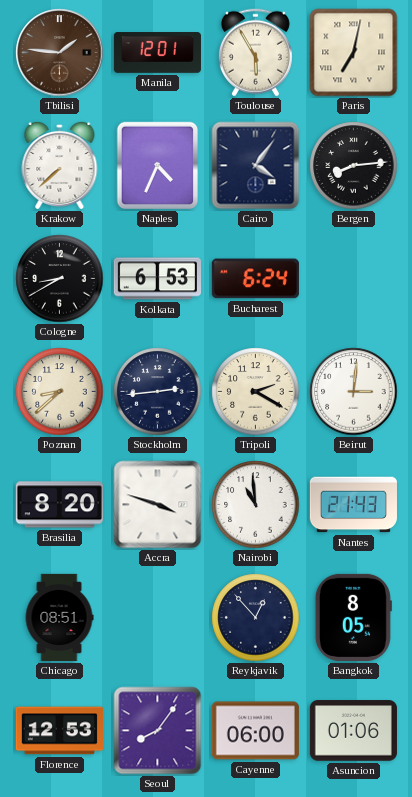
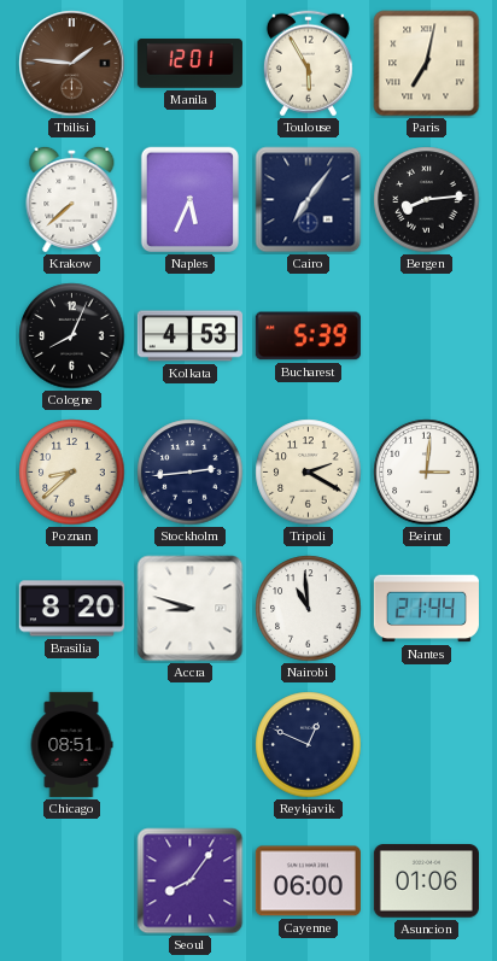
Naples: 4:34 -> 5:34
Cairo: 4:06 -> 7:06
Cologne: 8:40 -> 8:04
Kolkata: 6:53 -> 4:53
Bucharest: 6:24 -> 5:39
Accra: 3:48 -> 8:48
Nantes: 21:43 -> 21:44
Reykjavik: 12:53 -> 12:49
Bangkok: 8:05 -> none
Florence: 12:53 -> none
